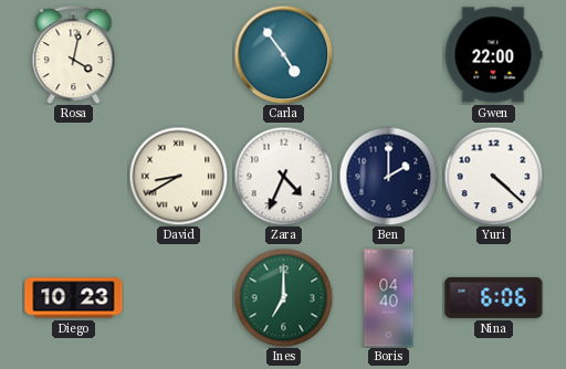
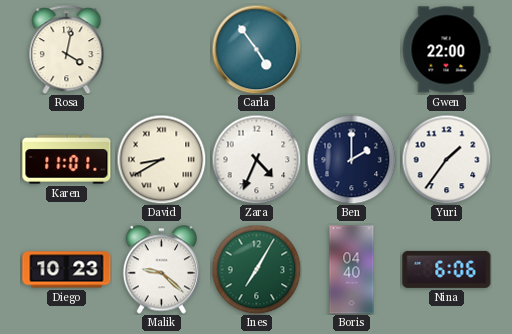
Karen: none -> 11:01
Yuri: 4:22 -> 1:36
Malik: none -> 9:22
Ines: 7:00 -> 7:05
